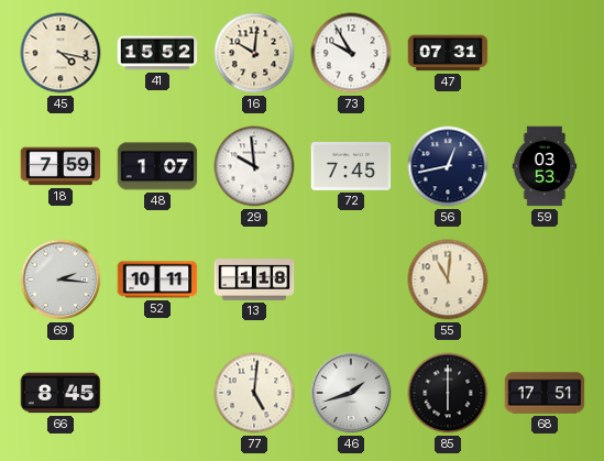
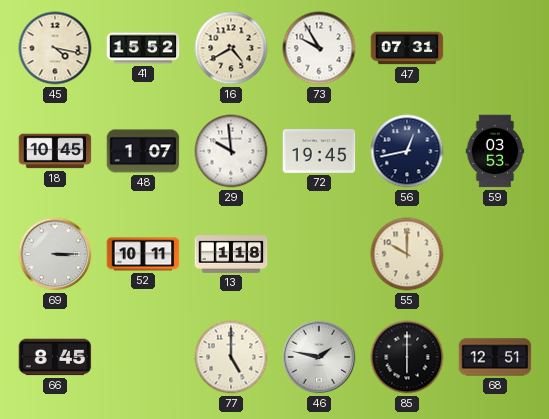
16: 10:01 -> 4:40
18: 7:59 -> 10:45
72: 7:45 -> 19:45
69: 2:16 -> 3:15
55: 11:01 -> 10:00
77: 5:01 -> 5:00
46: 1:42 -> 1:47
68: 17:51 -> 12:51
